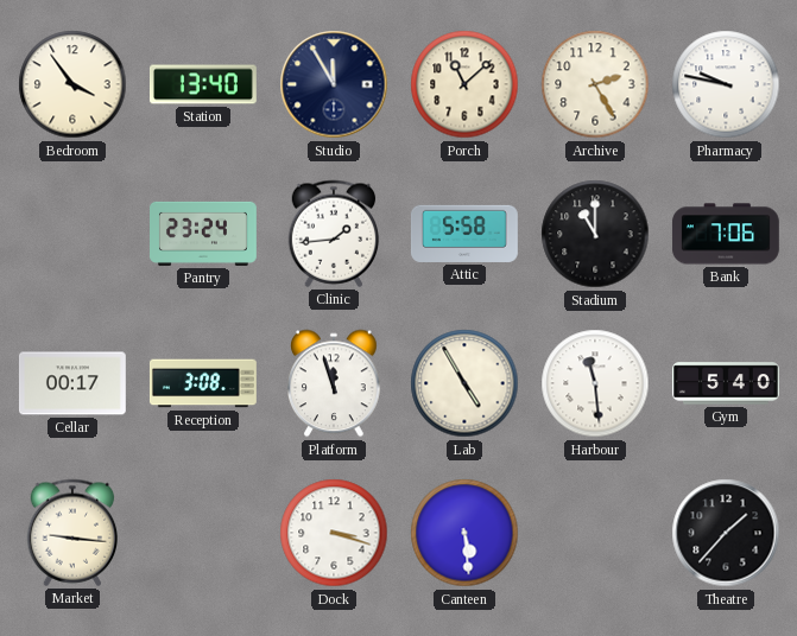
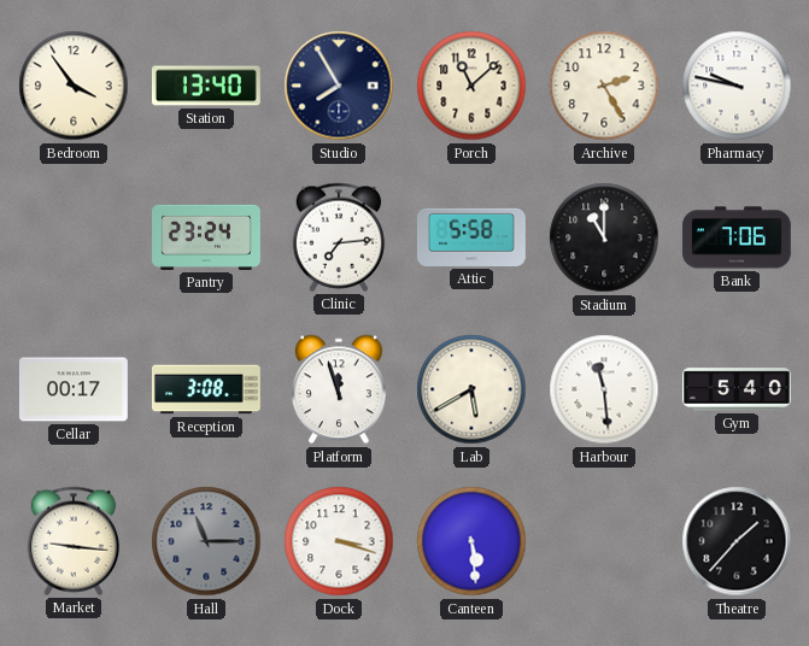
Studio: 11:55 -> 7:55
Clinic: 1:44 -> 7:14
Lab: 4:55 -> 5:40
Hall: none -> 11:15
